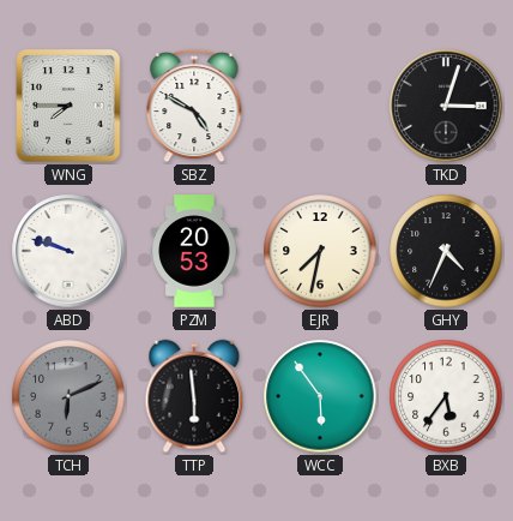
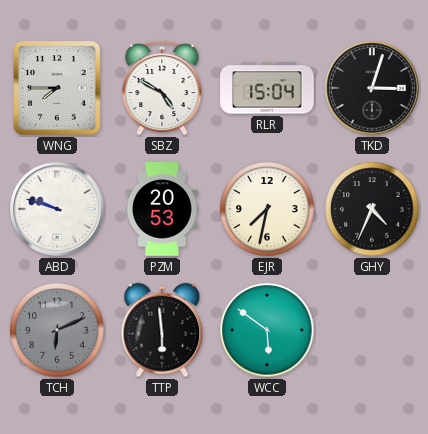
RLR: none -> 15:04
WCC: 5:54 -> 5:51
BXB: 5:36 -> none
